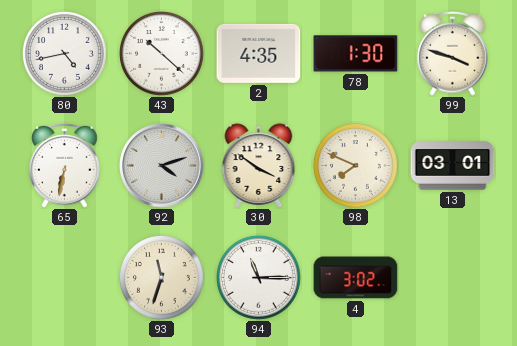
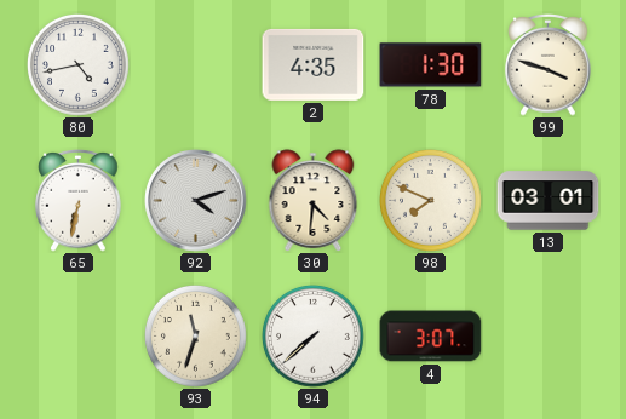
43: 10:22 -> none
30: 3:51 -> 4:31
94: 11:15 -> 7:38
4: 3:02 -> 3:07
